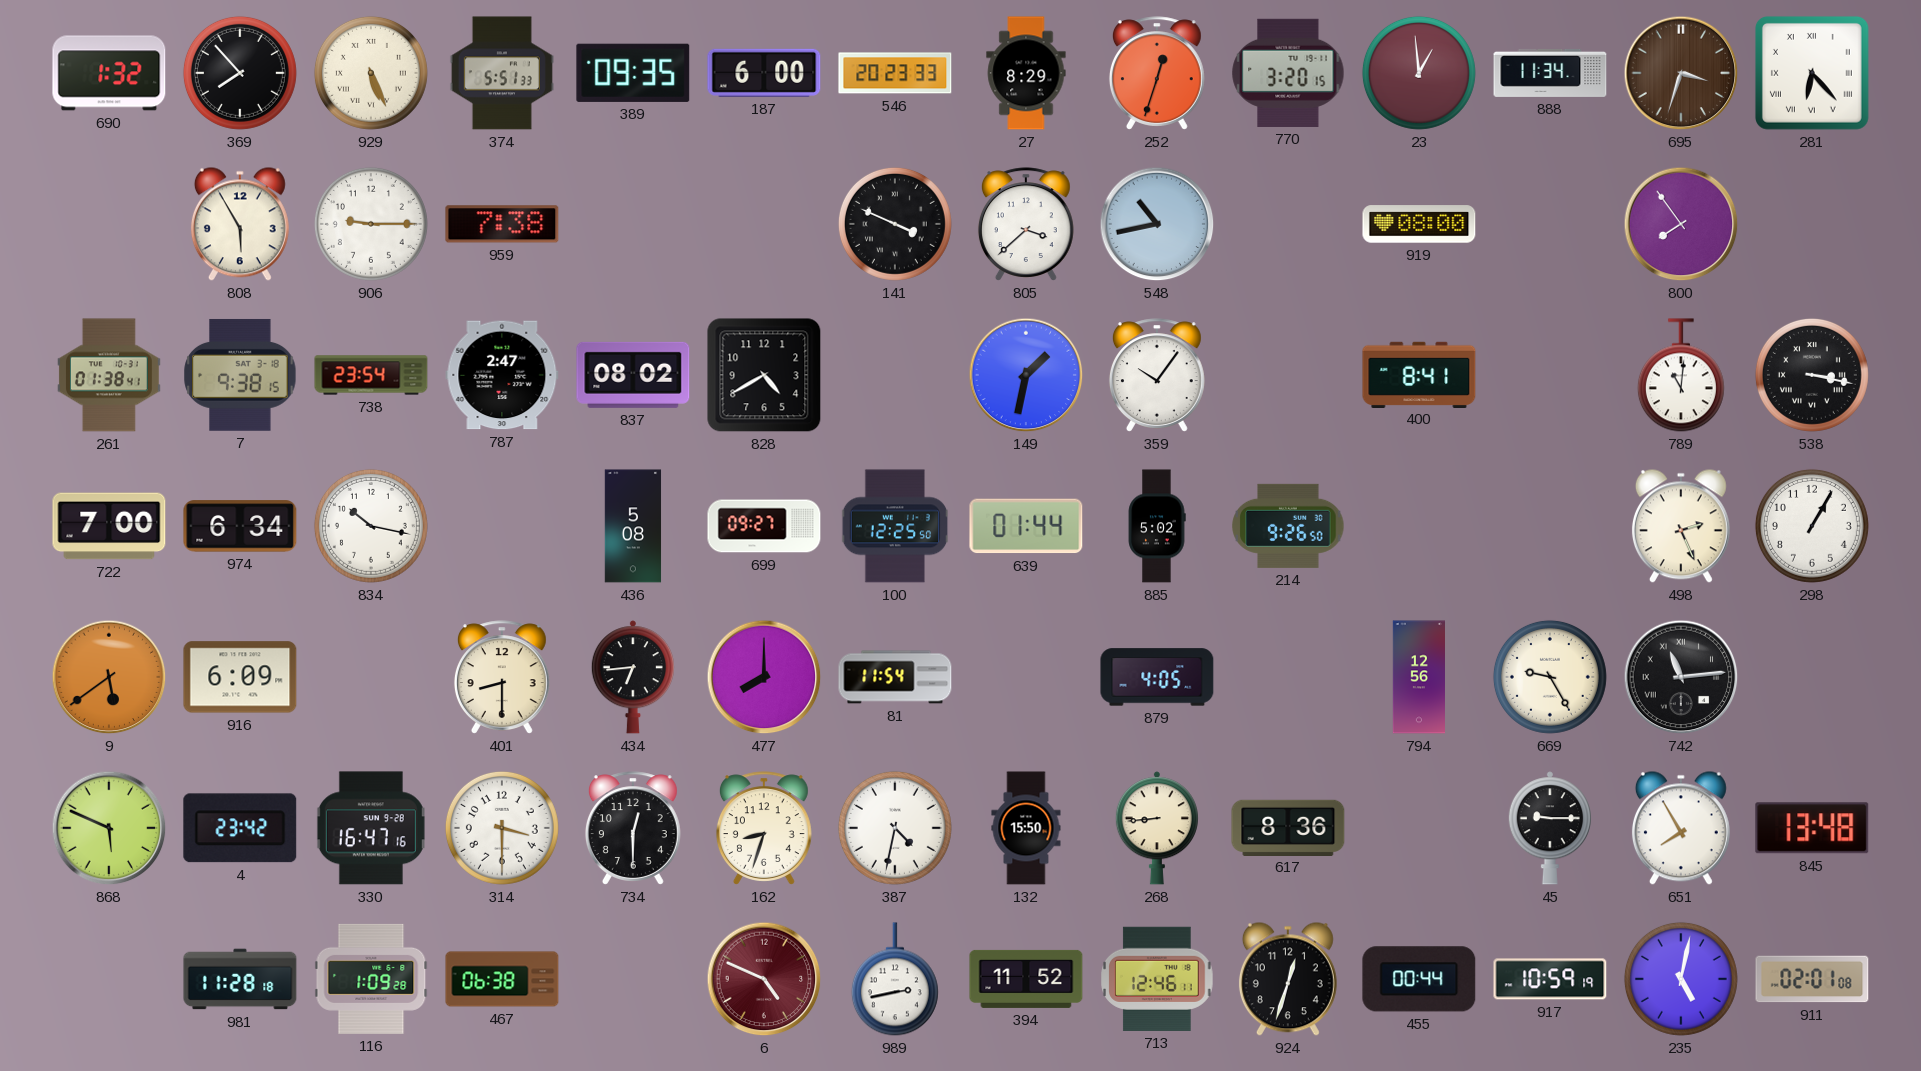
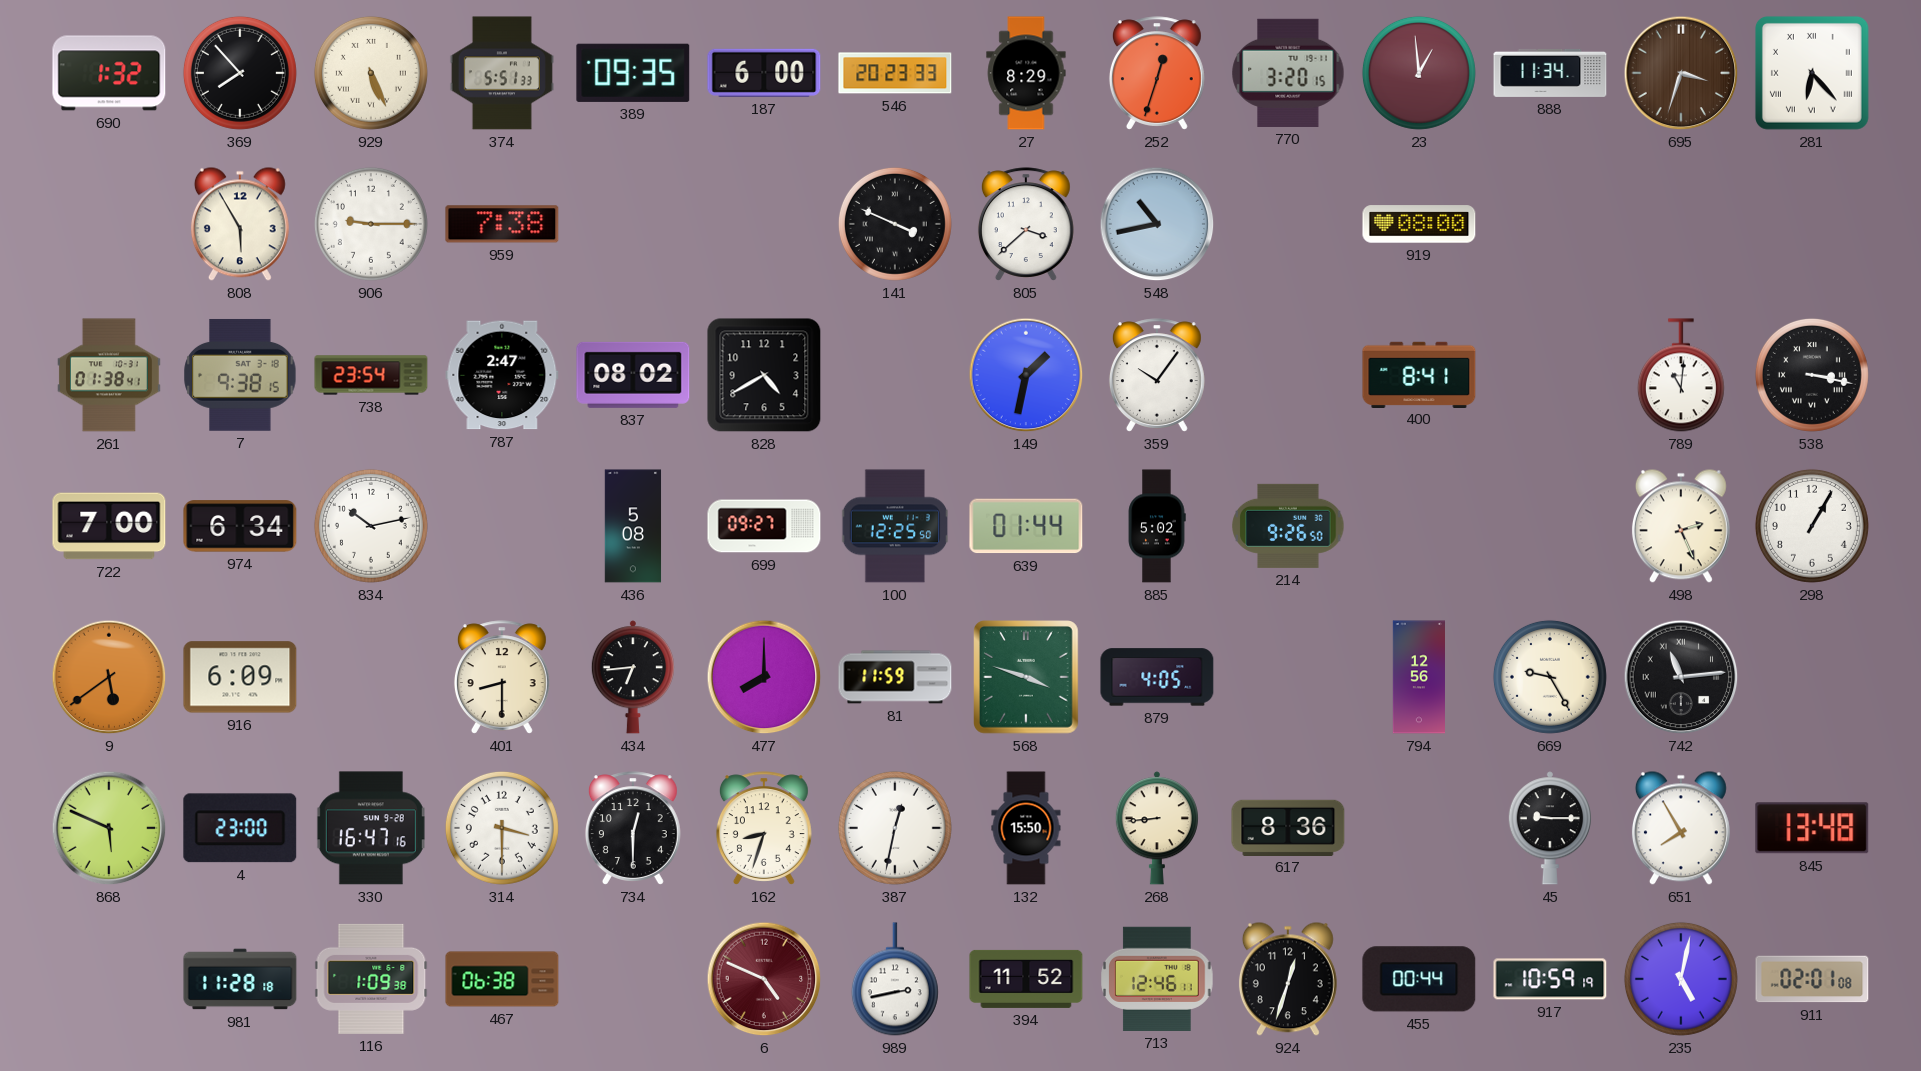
800: 7:54 -> none
834: 10:17 -> 10:13
81: 11:54 -> 11:59
568: none -> 3:48
4: 23:42 -> 23:00
387: 4:32 -> 12:32
116: 1:09:28 -> 1:09:38
